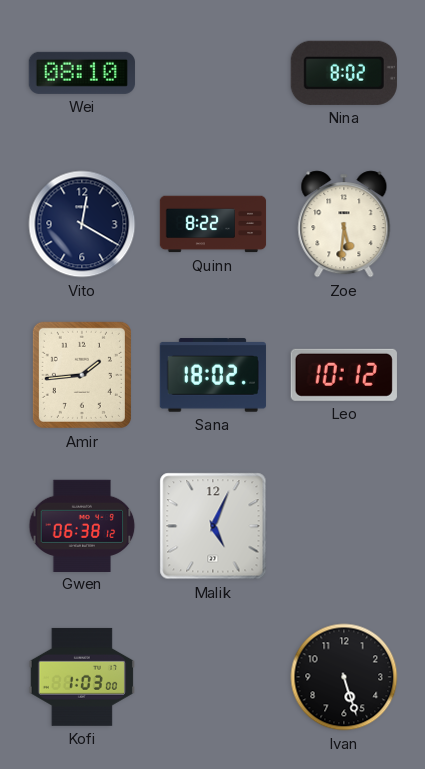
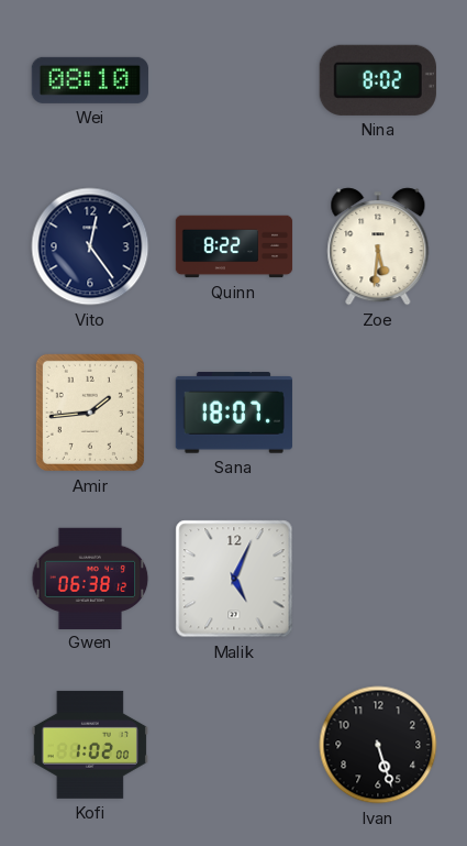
Vito: 12:20 -> 12:24
Sana: 18:02 -> 18:07
Leo: 10:12 -> none
Kofi: 1:03 -> 1:02
